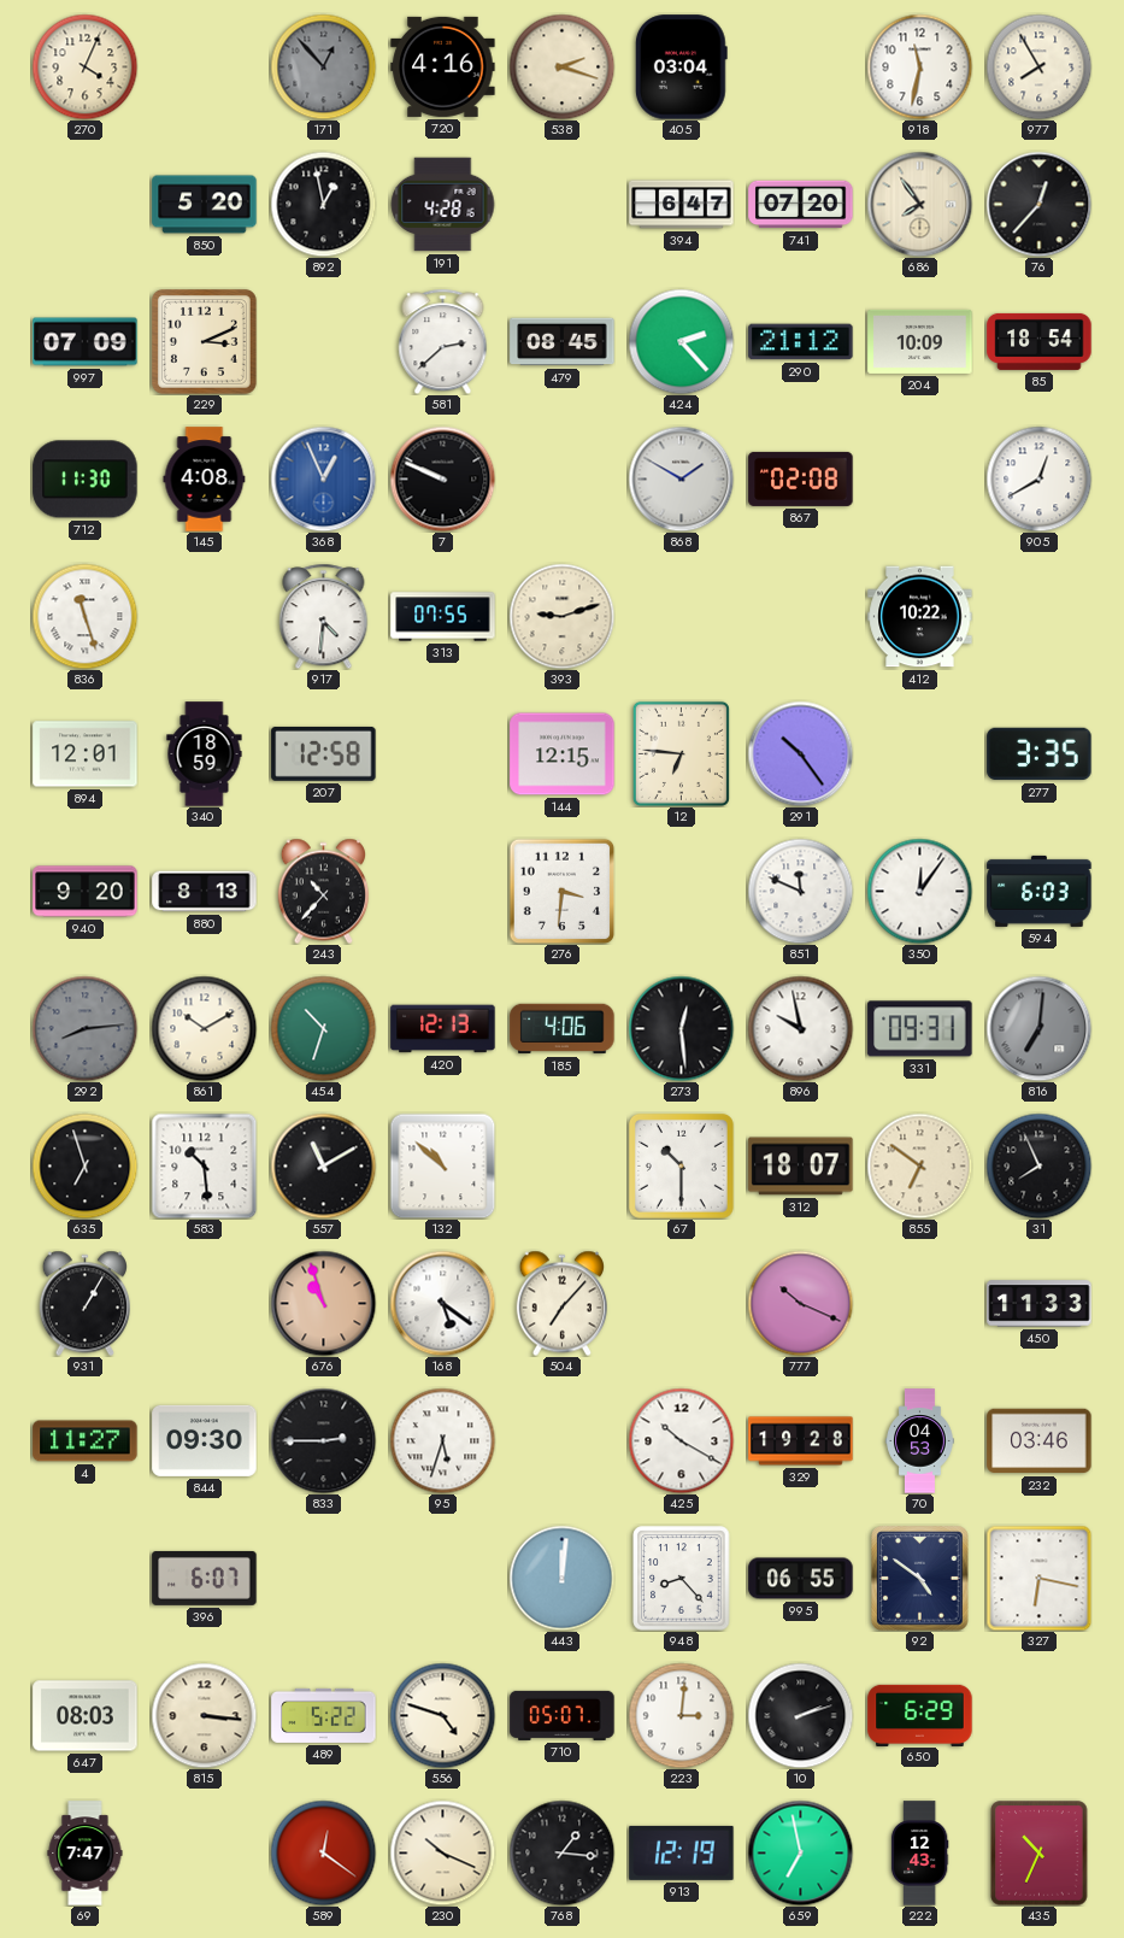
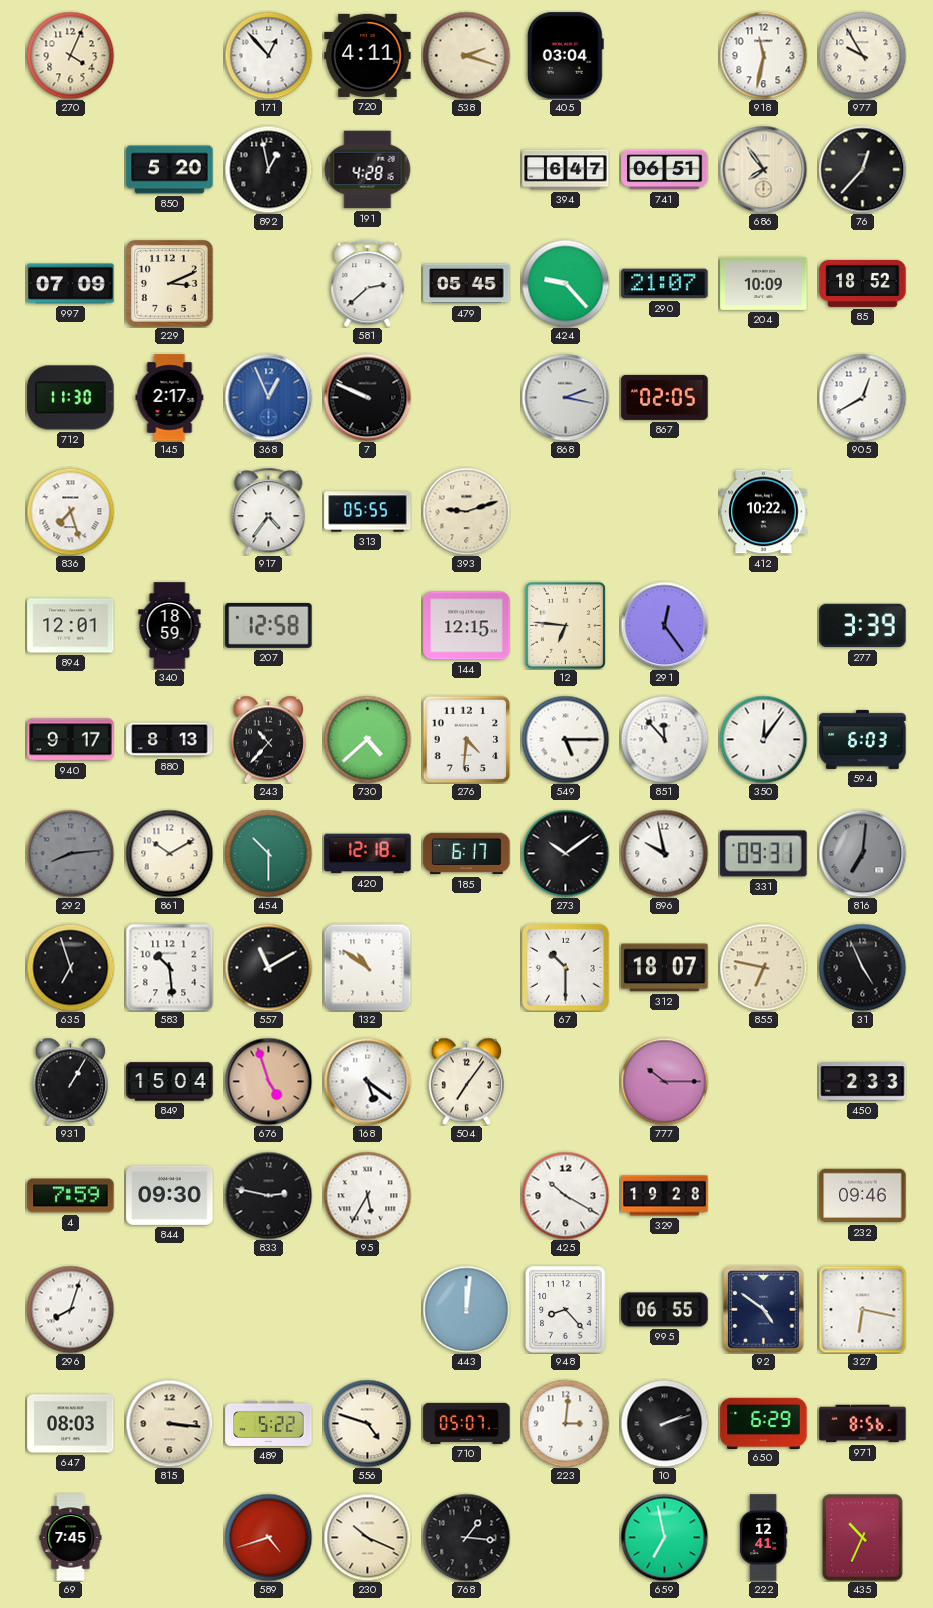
171 dial: grey -> white
720: 4:16 -> 4:11
977: 7:55 -> 9:55
741: 07:20 -> 06:51
479: 08:45 -> 05:45
424: 2:23 -> 9:23
290: 21:12 -> 21:07
85: 18:54 -> 18:52
145: 4:08 -> 2:17
868: 1:50 -> 2:17
867: 02:08 -> 02:05
836: 11:27 -> 7:27
917: 4:31 -> 4:36
313: 07:55 -> 05:55
291: 10:24 -> 12:24
277: 3:35 -> 3:39
940: 9:20 -> 9:17
730: none -> 4:38
276: 3:31 -> 4:31
549: none -> 5:15
851: 11:49 -> 11:53
454: 10:33 -> 10:30
420: 12:13 -> 12:18
185: 4:06 -> 6:17
273: 12:29 -> 10:09
132: 10:52 -> 10:51
855: 6:51 -> 6:47
31: 7:56 -> 4:56
849: none -> 15:04
676: 10:57 -> 4:57
504: 7:07 -> 7:06
777: 10:19 -> 10:15
450: 11:33 -> 2:33
4: 11:27 -> 7:59
833: 2:45 -> 2:47
95: 5:33 -> 5:35
70: 04:53 -> none
232: 03:46 -> 09:46
296: none -> 8:03
396: 6:07 -> none
971: none -> 8:56
69: 7:47 -> 7:45
589: 12:21 -> 4:42
913: 12:19 -> none
222: 12:43 -> 12:41
